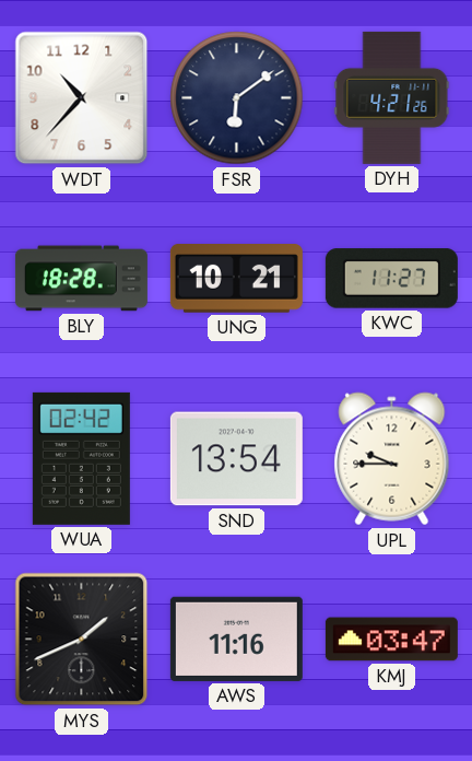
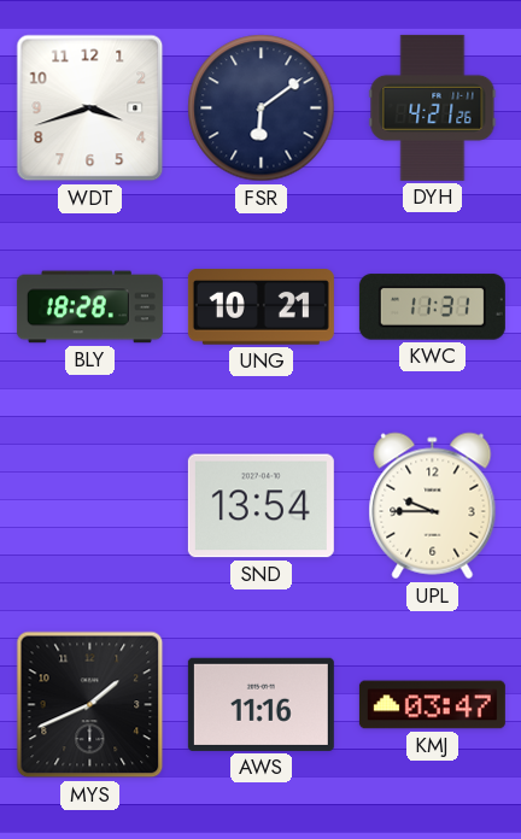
WDT: 10:37 -> 3:42
KWC: 11:27 -> 11:31
WUA: 02:42 -> none
